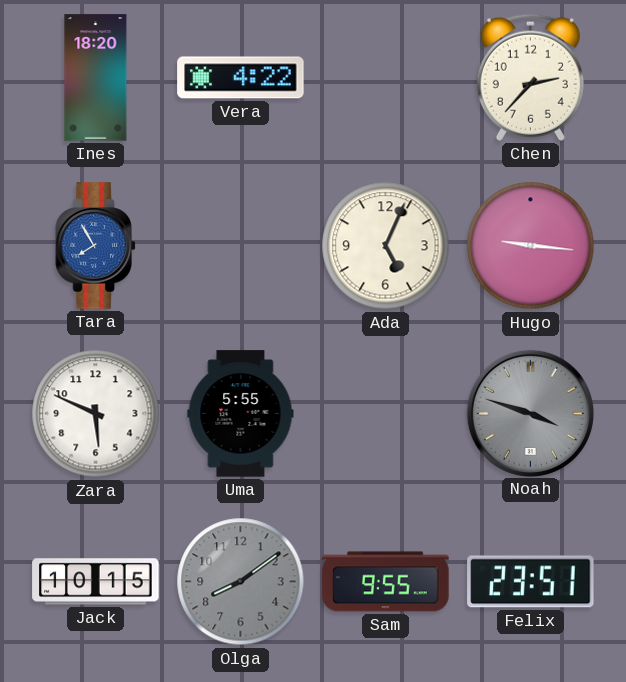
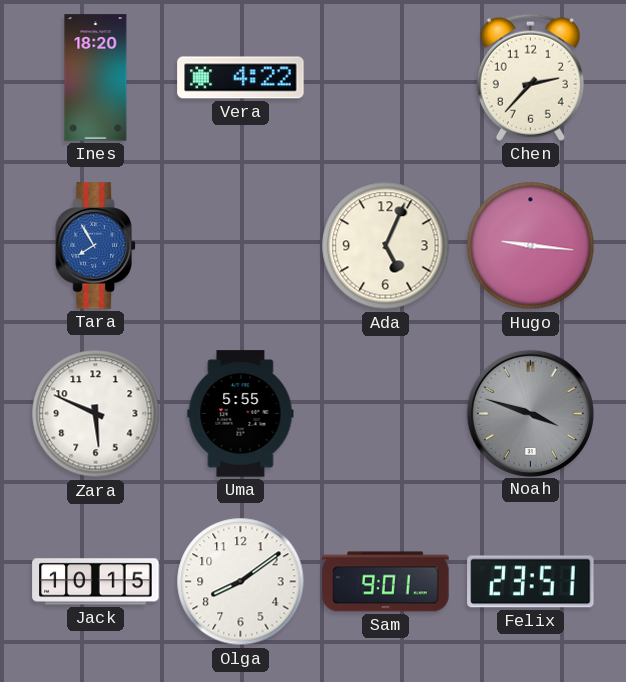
Olga dial: grey -> white
Sam: 9:55 -> 9:01
